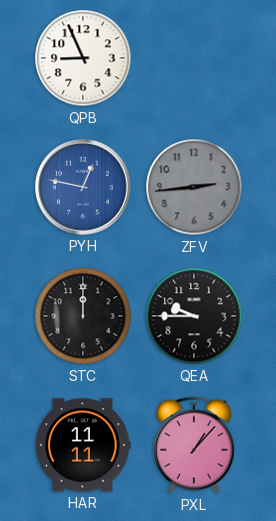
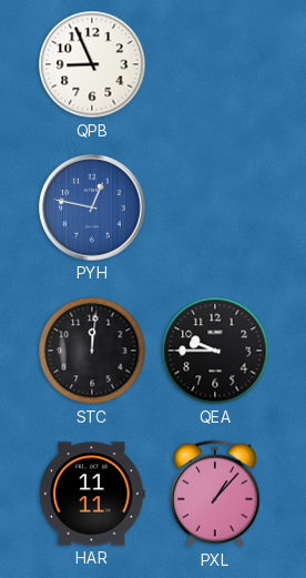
ZFV: 2:44 -> none
STC: 12:00 -> 12:01
